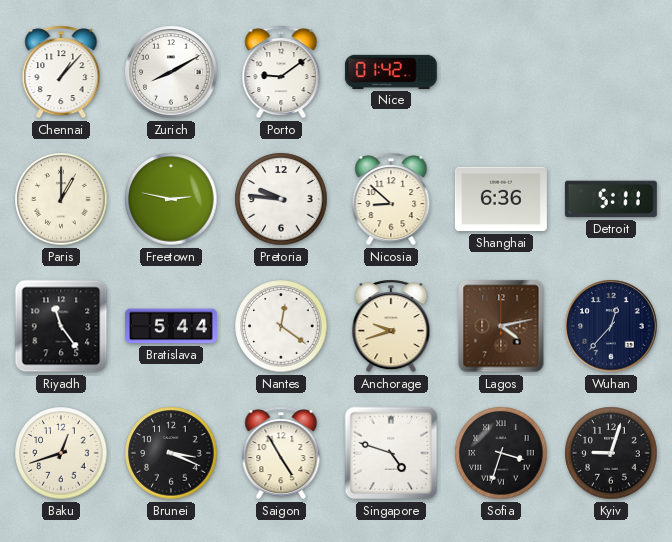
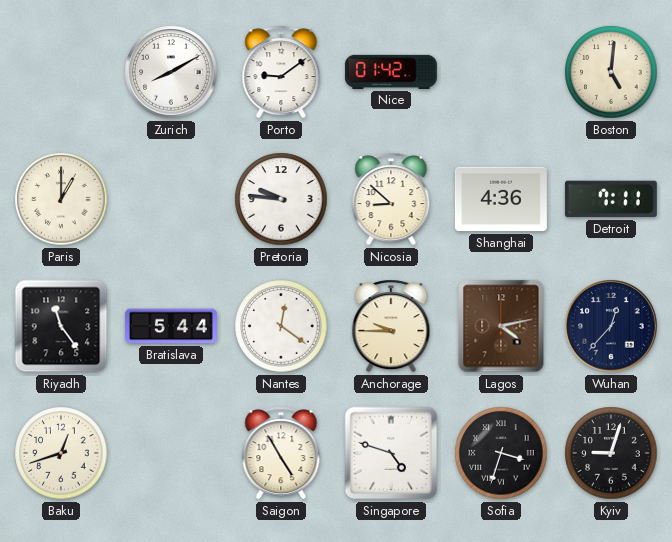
Chennai: 1:07 -> none
Boston: none -> 5:01
Freetown: 2:47 -> none
Shanghai: 6:36 -> 4:36
Detroit: 5:11 -> 7:11
Anchorage: 9:42 -> 9:45
Brunei: 3:19 -> none
